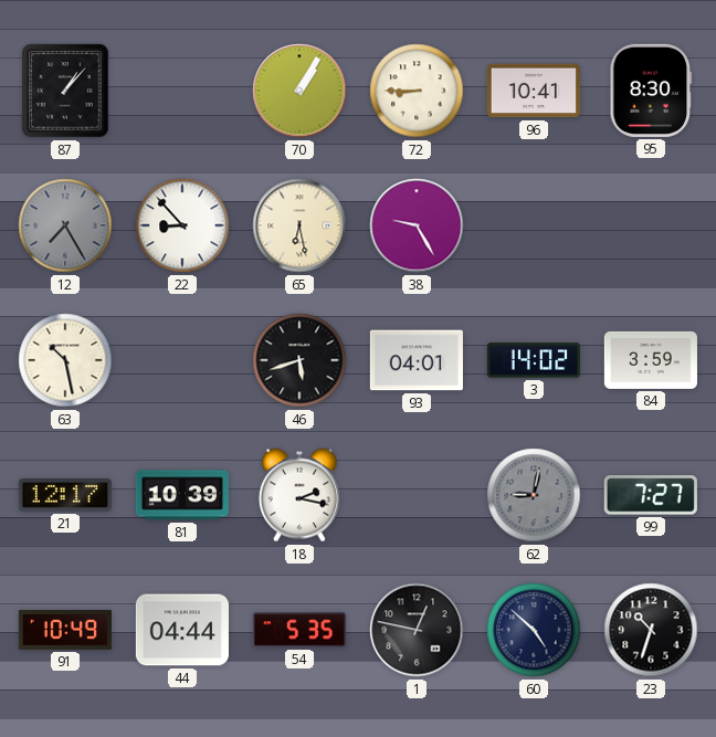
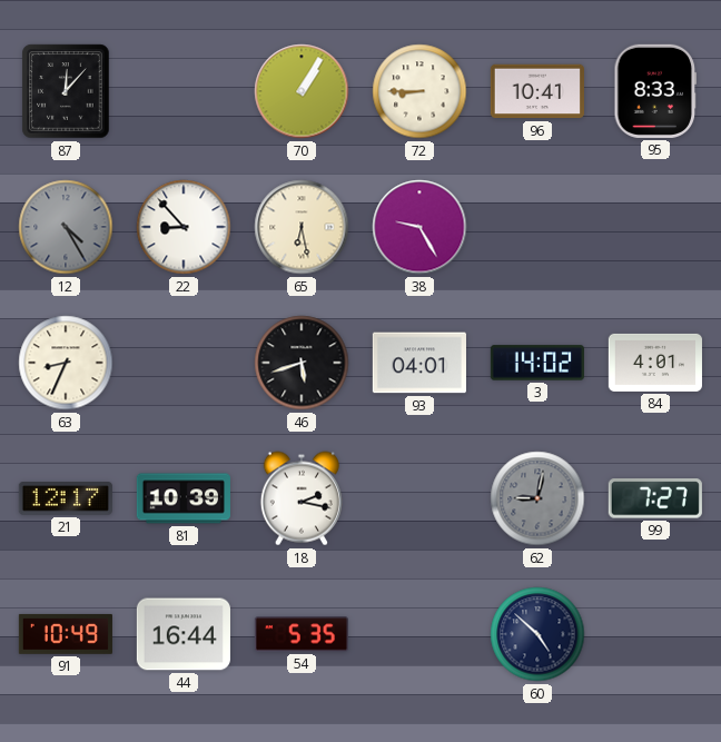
87: 1:07 -> 12:07
95: 8:30 -> 8:33
12: 7:25 -> 4:25
63: 10:28 -> 8:34
84: 3:59 -> 4:01
44: 04:44 -> 16:44
1: 12:47 -> none
23: 10:33 -> none
